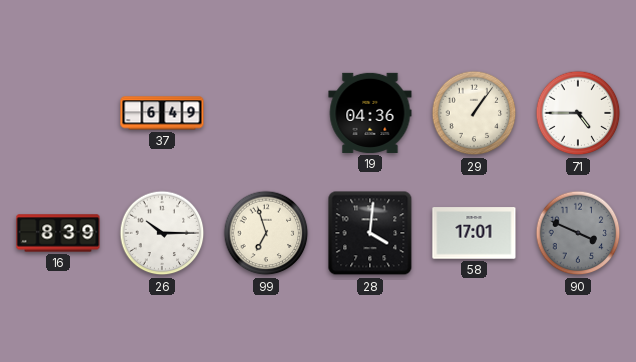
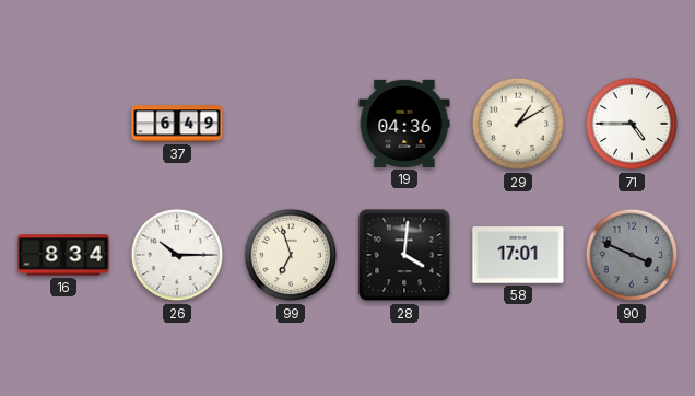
29: 1:06 -> 1:10
16: 8:39 -> 8:34
